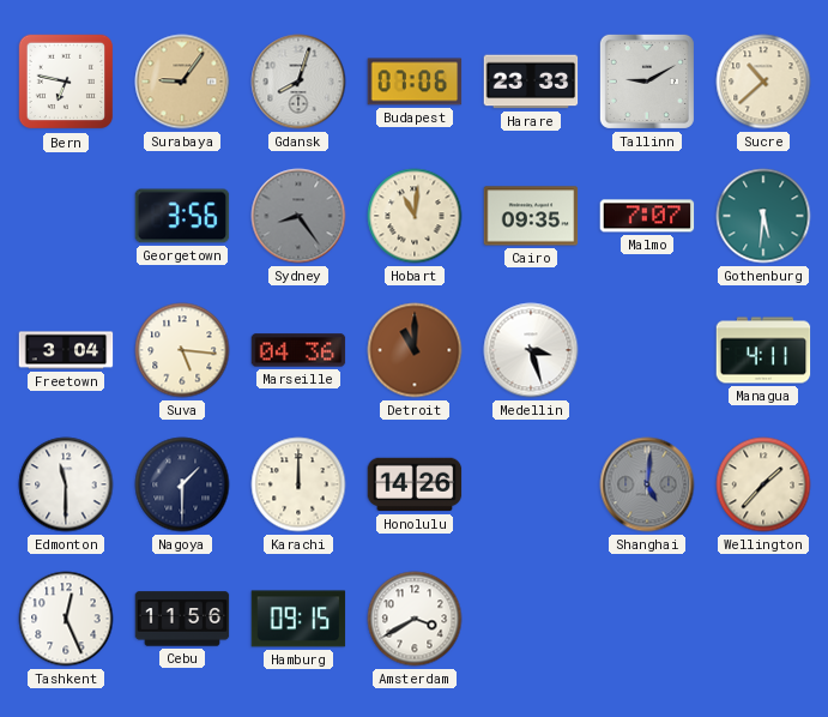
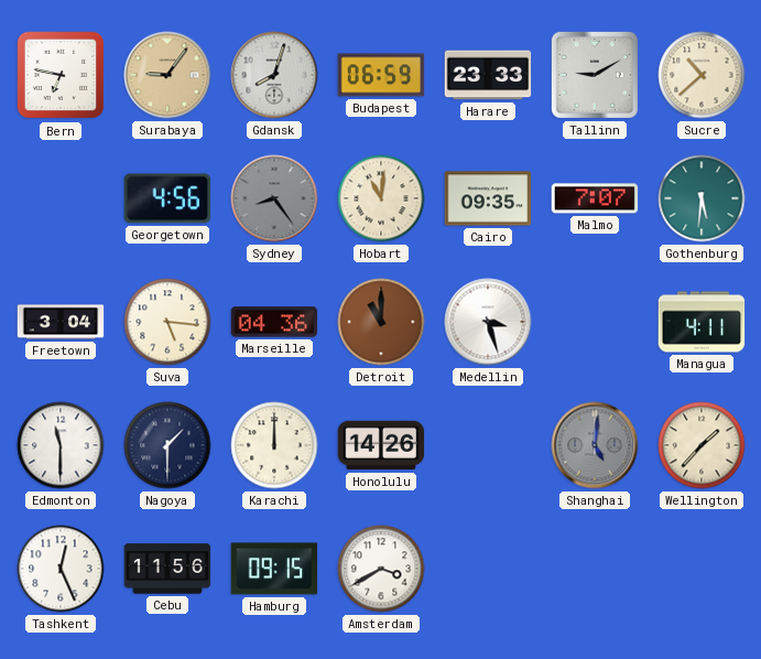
Budapest: 07:06 -> 06:59
Georgetown: 3:56 -> 4:56
